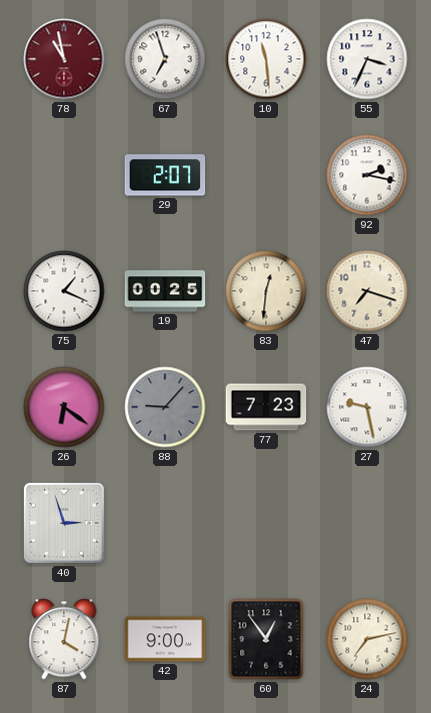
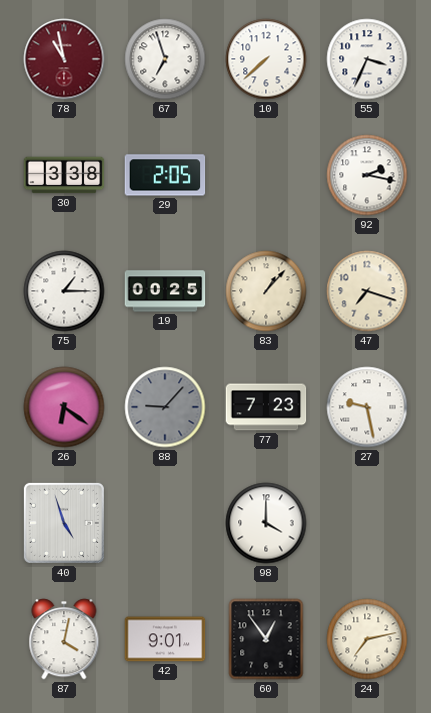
10: 11:29 -> 7:38
30: none -> 3:38
29: 2:07 -> 2:05
75: 1:19 -> 1:15
83: 12:31 -> 1:07
40: 2:57 -> 4:57
98: none -> 4:00
42: 9:00 -> 9:01
